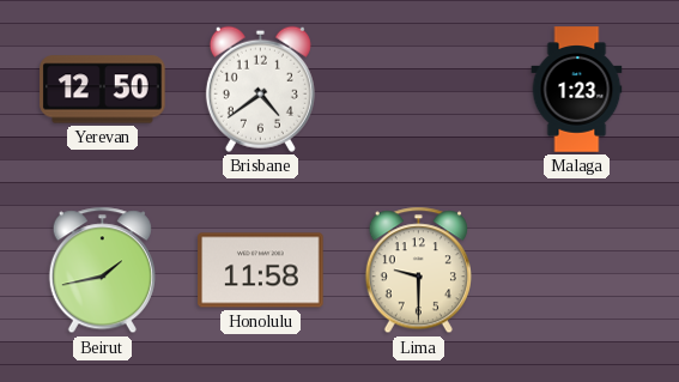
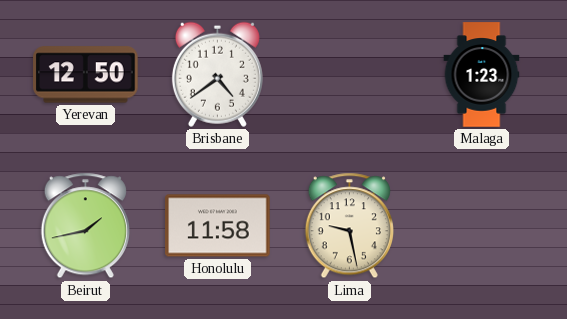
Lima: 9:30 -> 9:28
